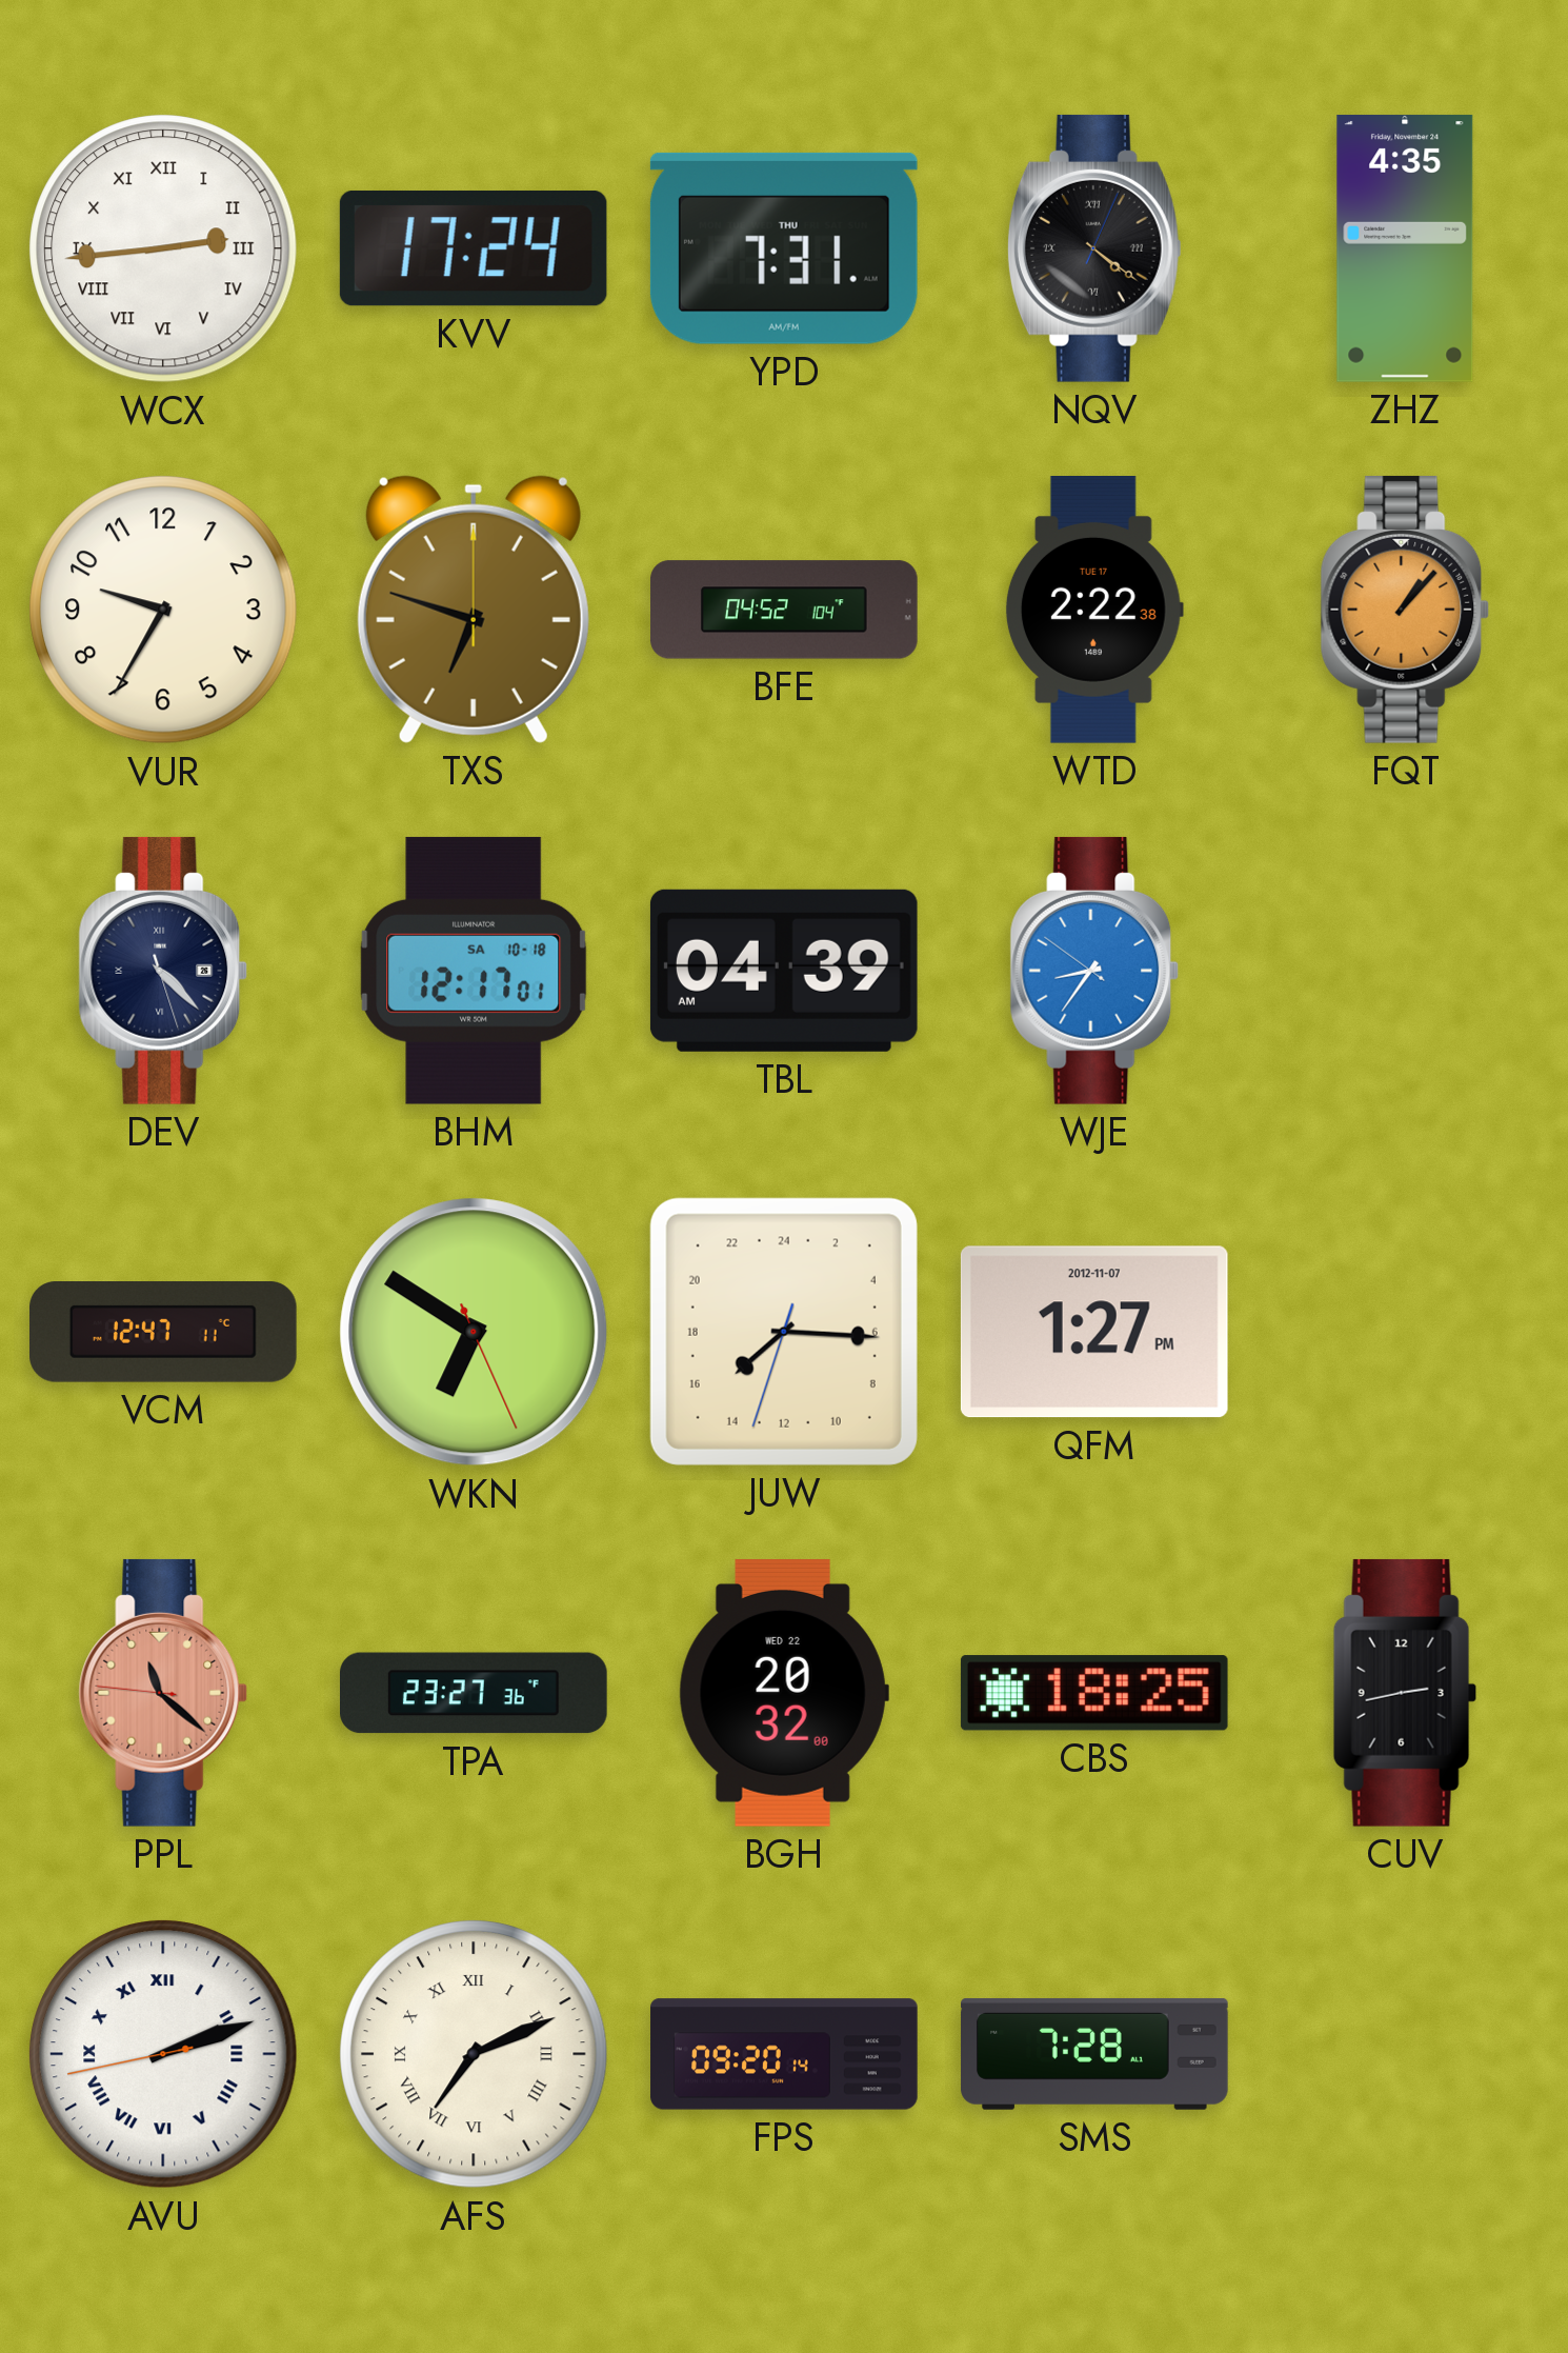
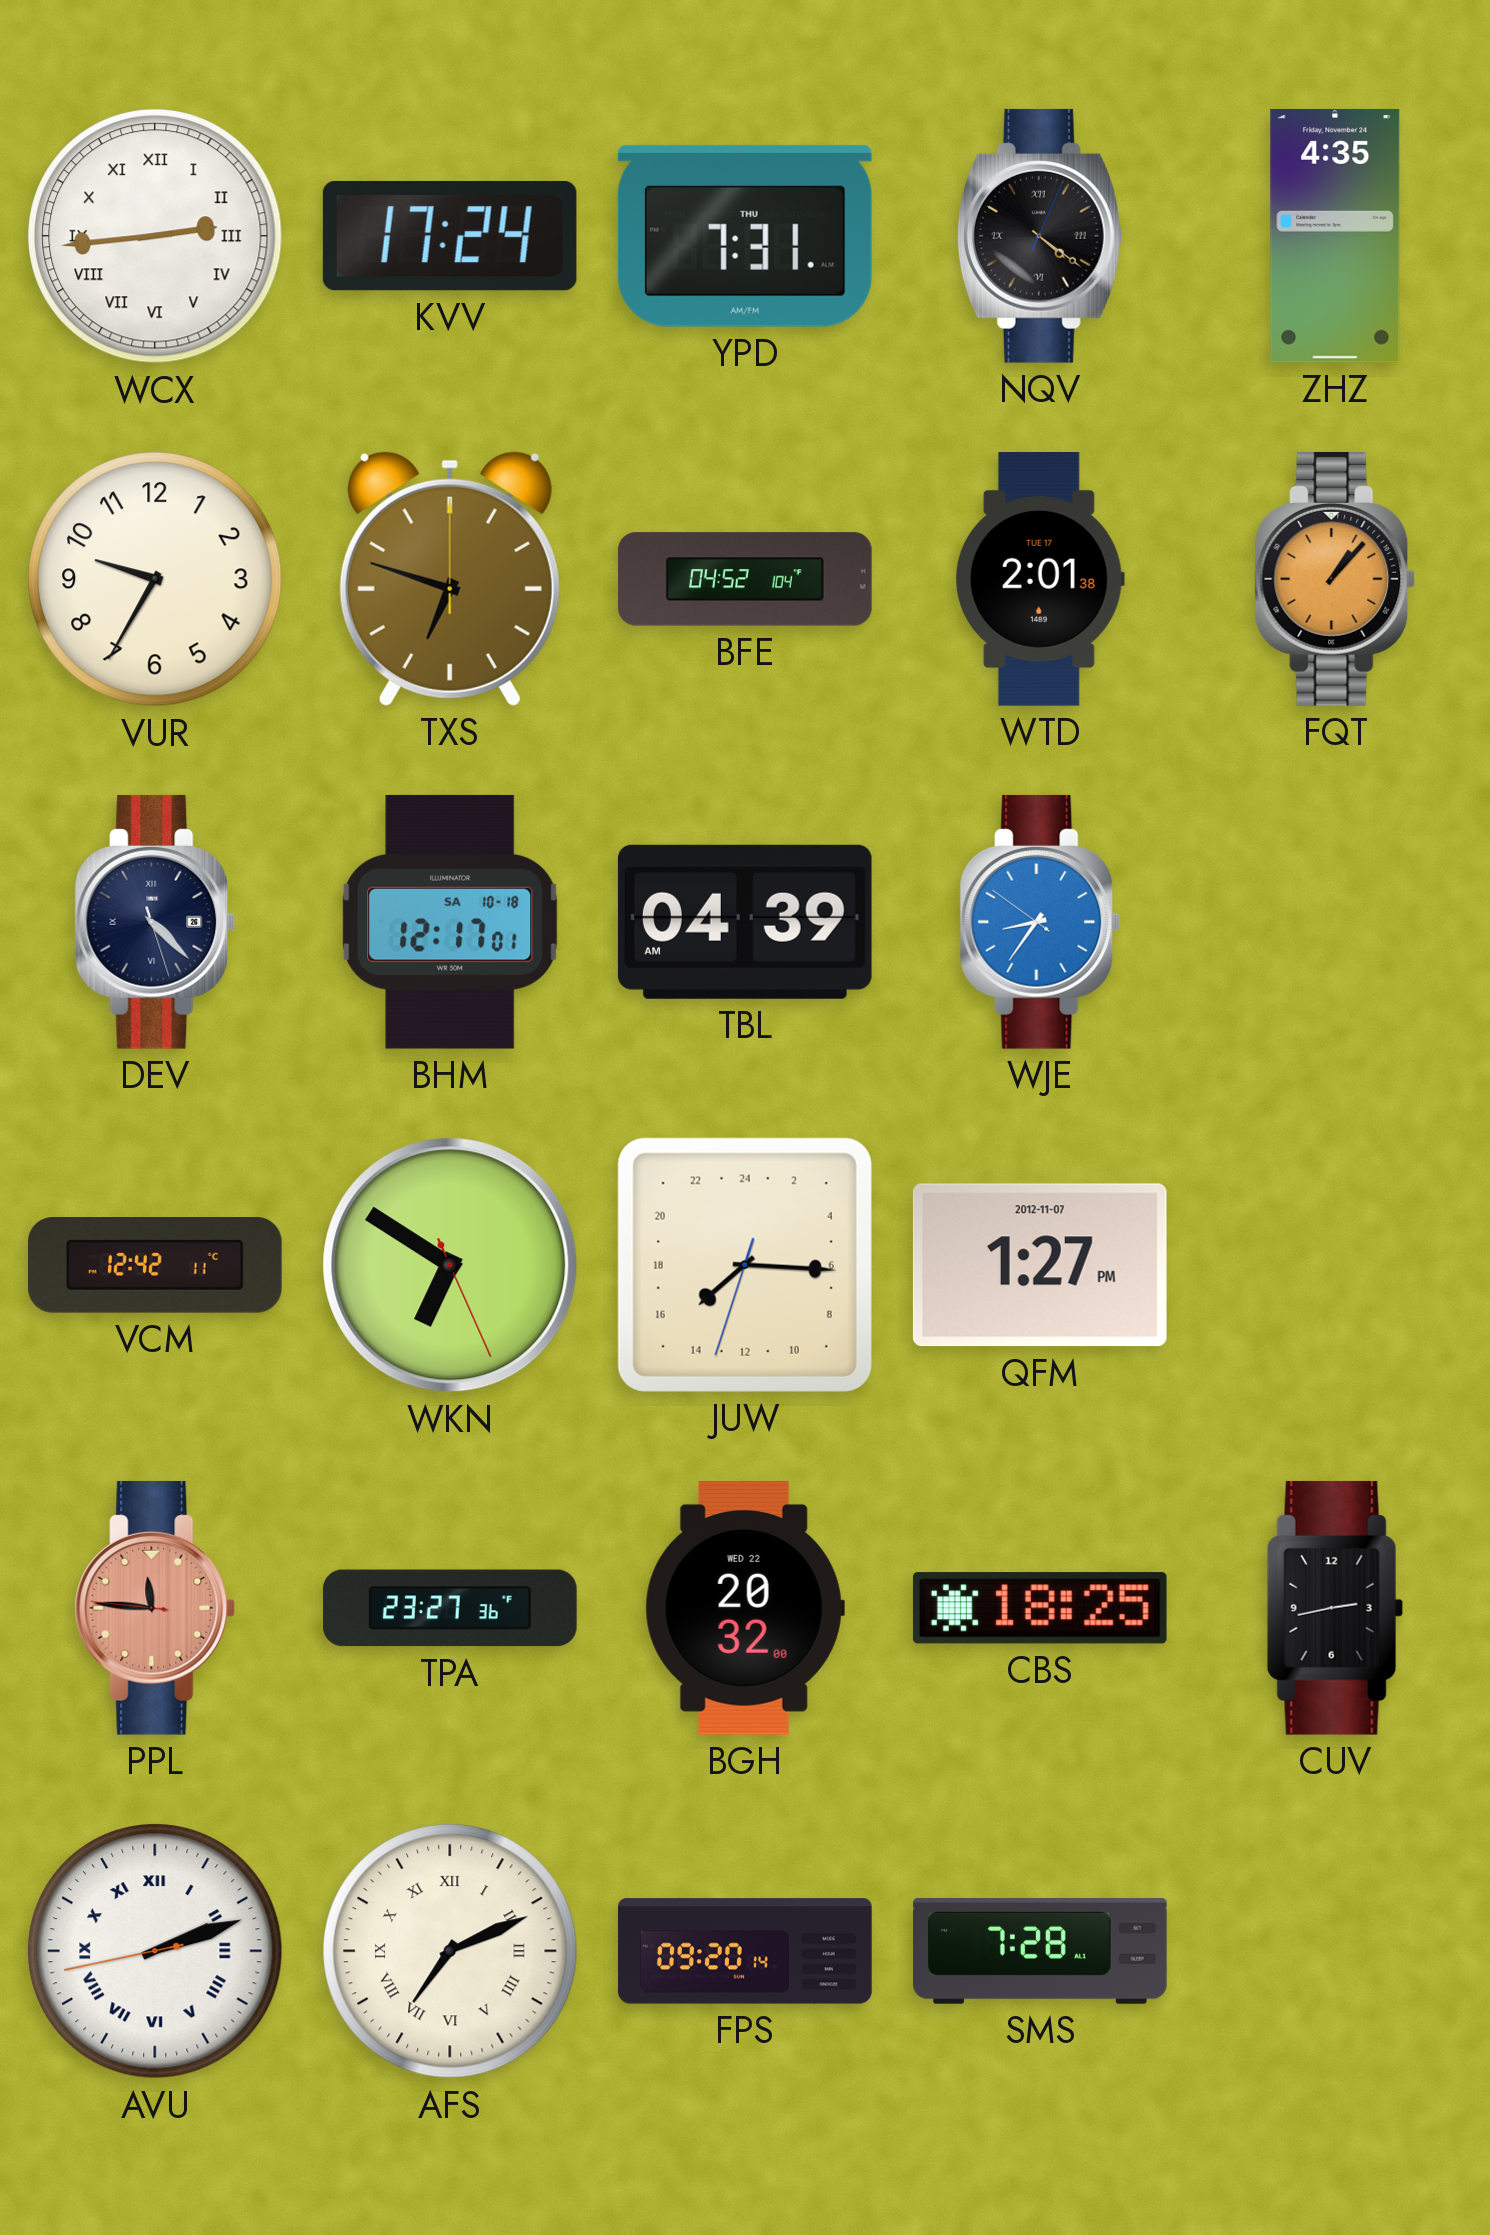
WTD: 2:22 -> 2:01
VCM: 12:47 -> 12:42
PPL: 11:21 -> 11:45
